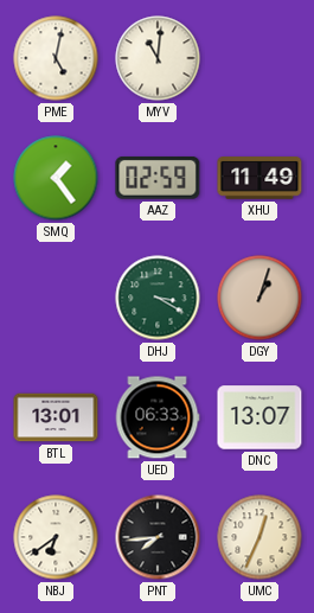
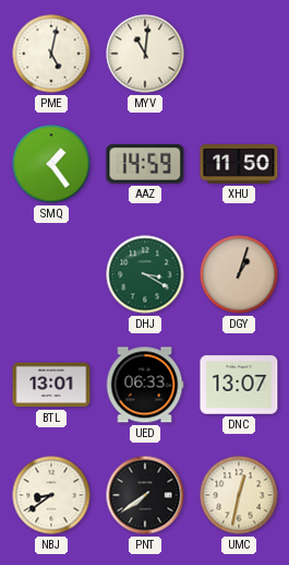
AAZ: 02:59 -> 14:59
XHU: 11:49 -> 11:50
NBJ: 6:39 -> 8:39
PNT: 7:44 -> 7:39
UMC: 12:34 -> 12:32
